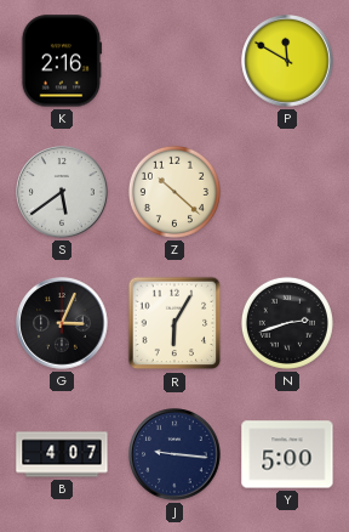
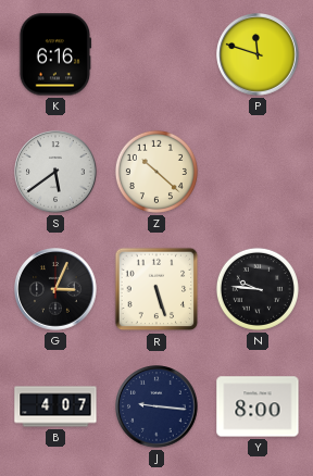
K: 2:16 -> 6:16
P: 11:50 -> 11:48
R: 6:05 -> 5:27
N: 2:42 -> 9:46
Y: 5:00 -> 8:00
